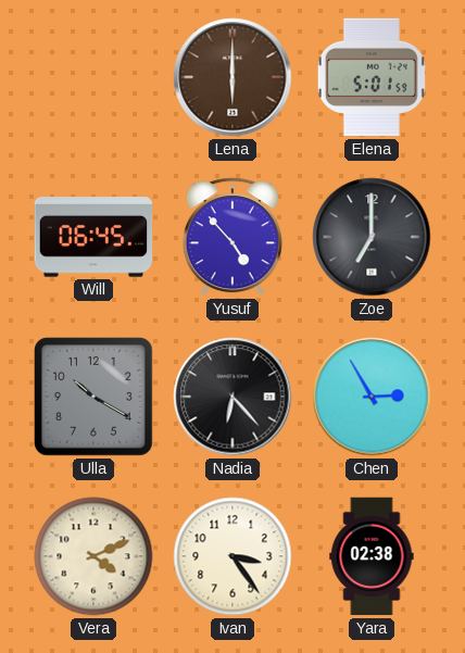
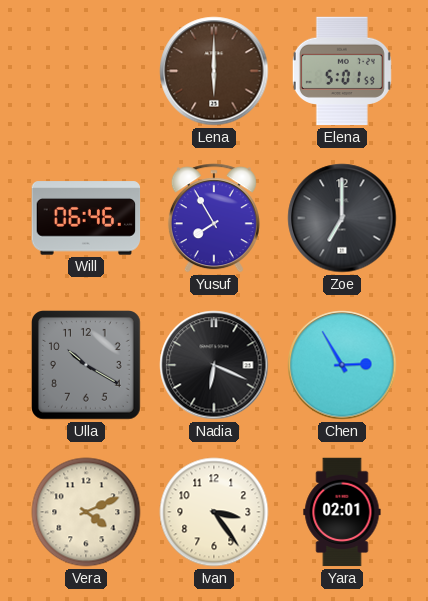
Will: 06:45 -> 06:46
Yusuf: 4:53 -> 7:55
Nadia: 6:23 -> 6:19
Yara: 02:38 -> 02:01
